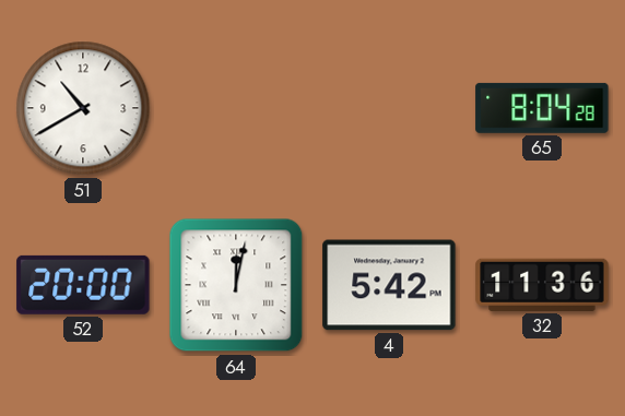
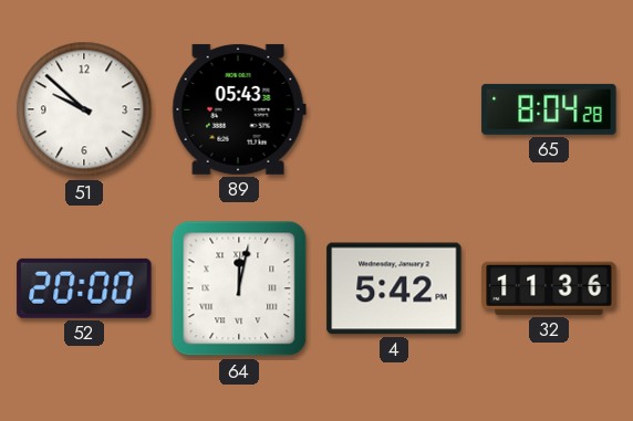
51: 10:40 -> 9:52
89: none -> 05:43
